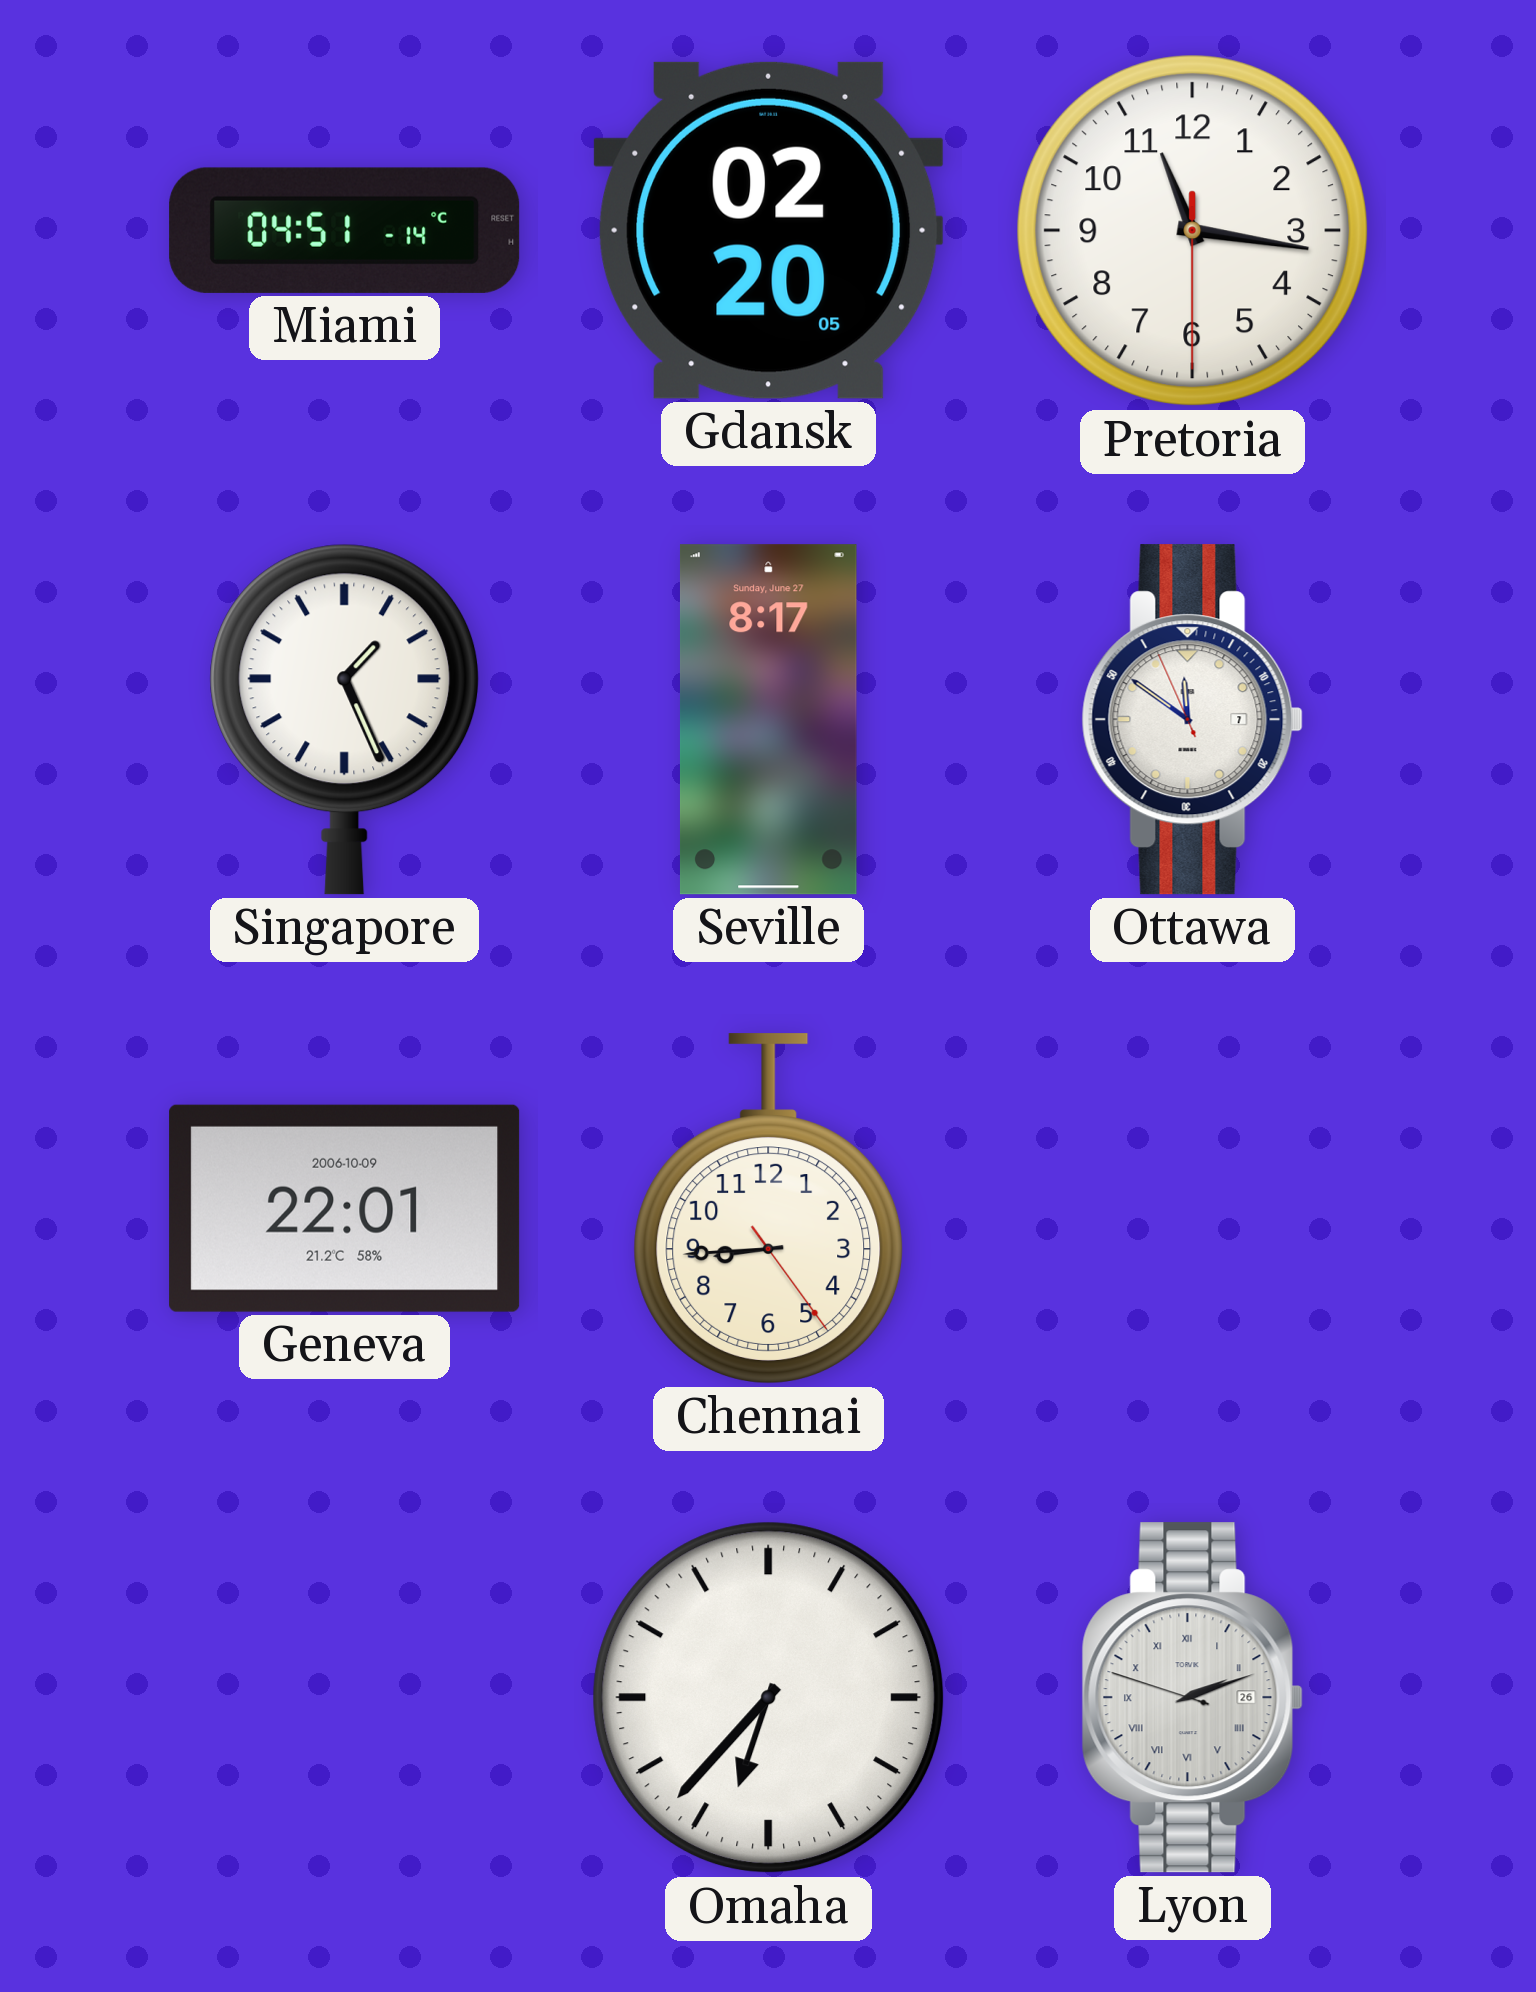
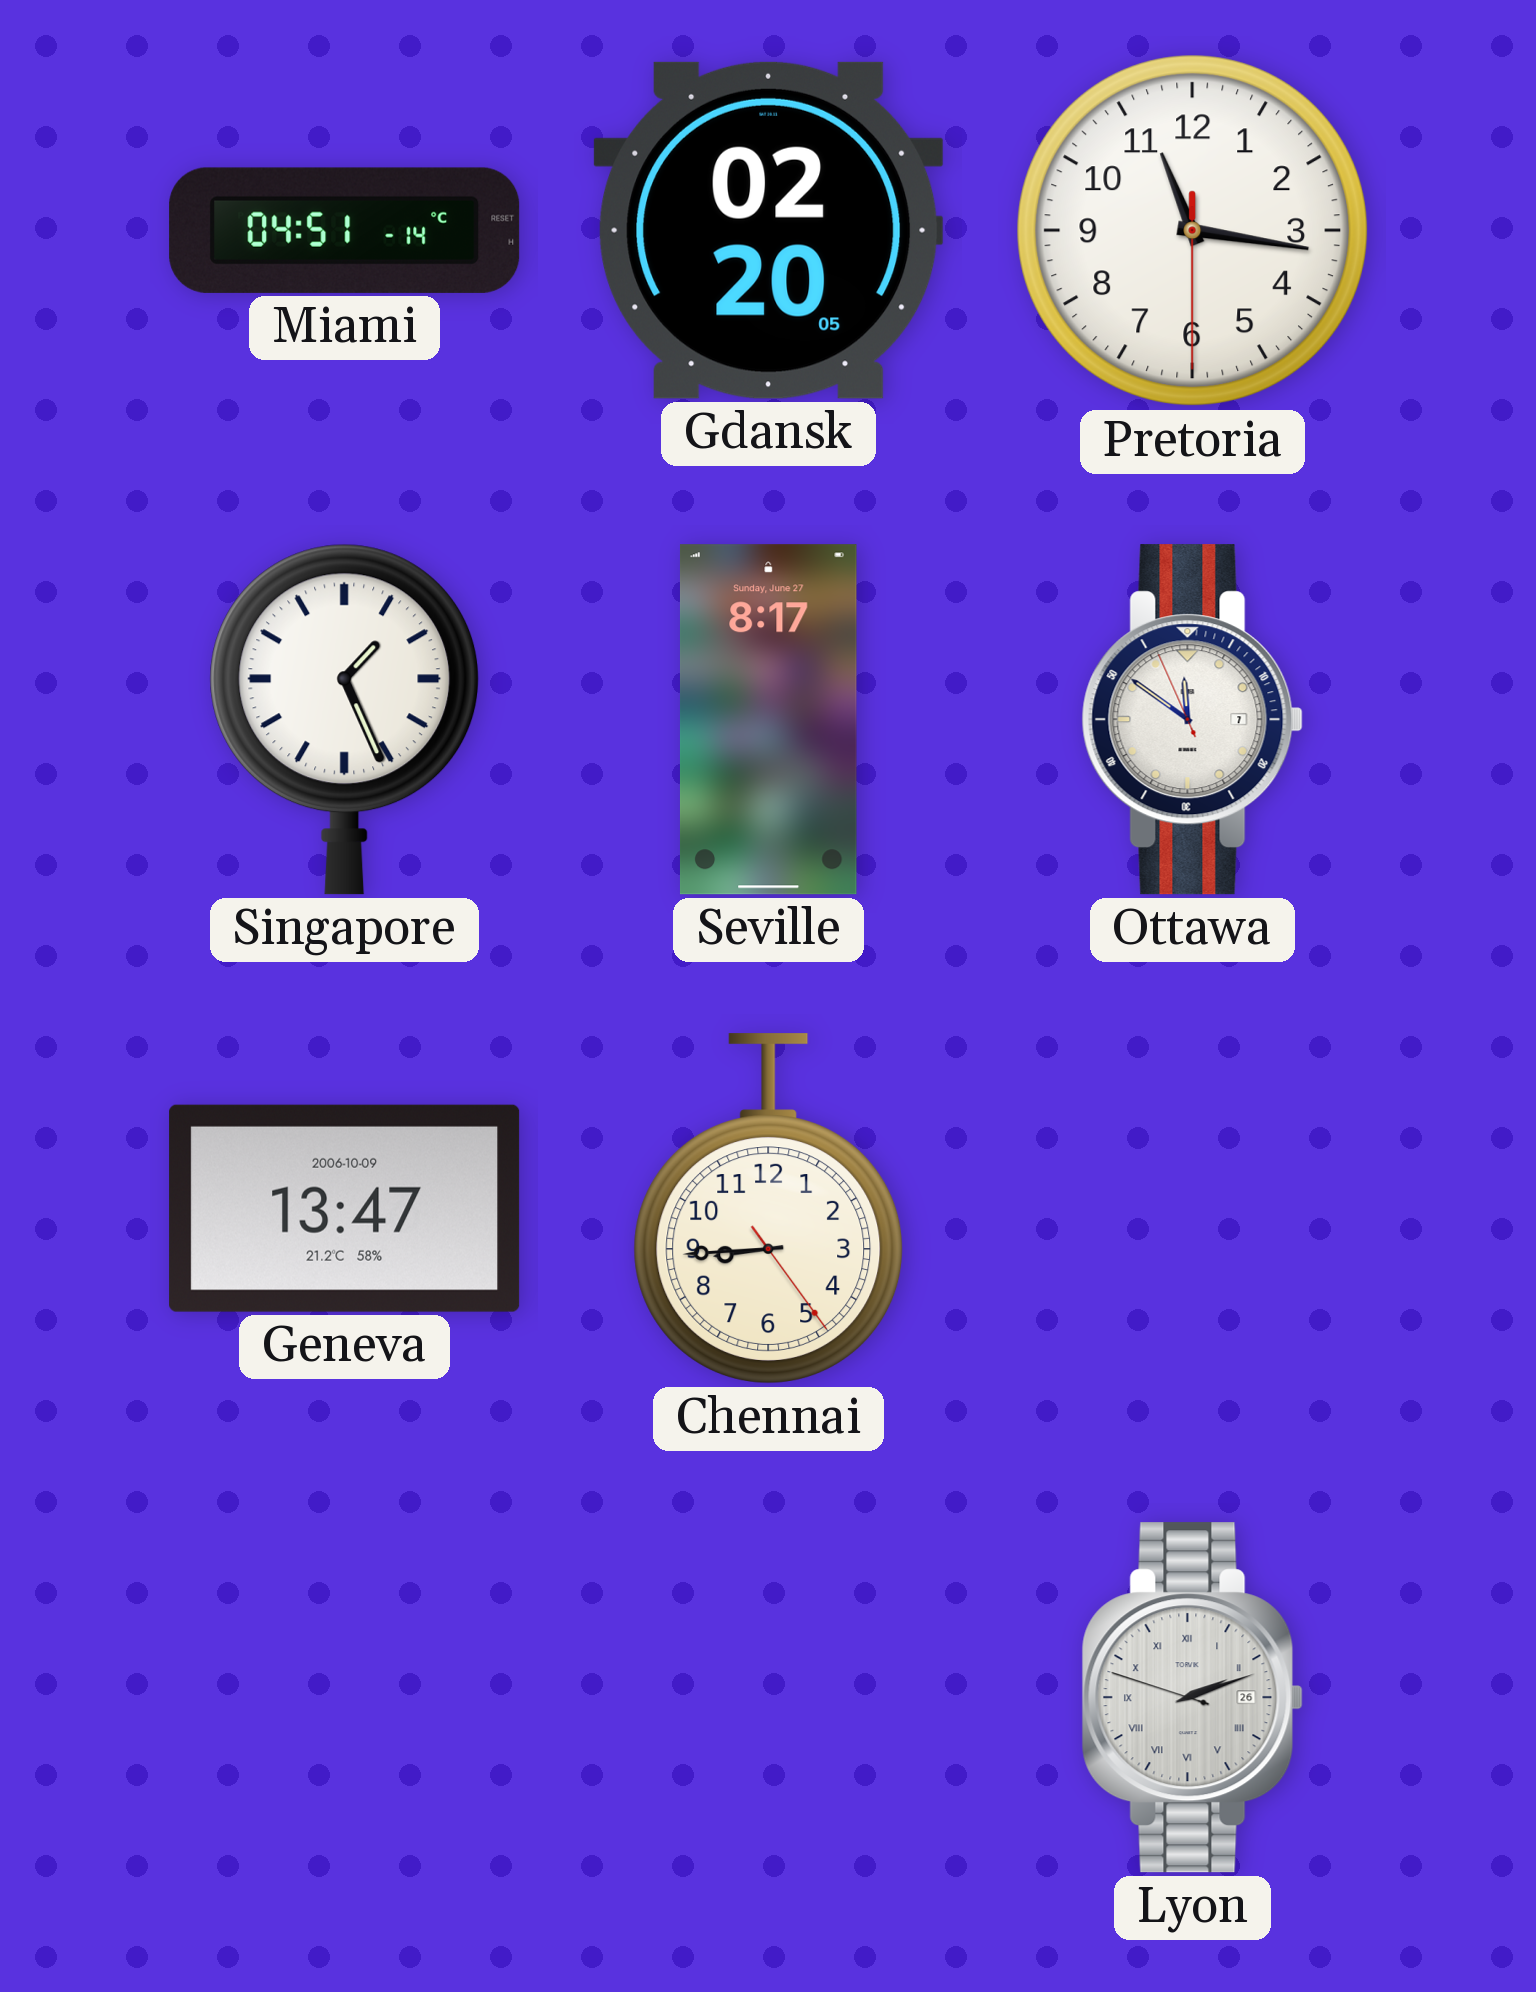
Geneva: 22:01 -> 13:47
Omaha: 6:37 -> none
